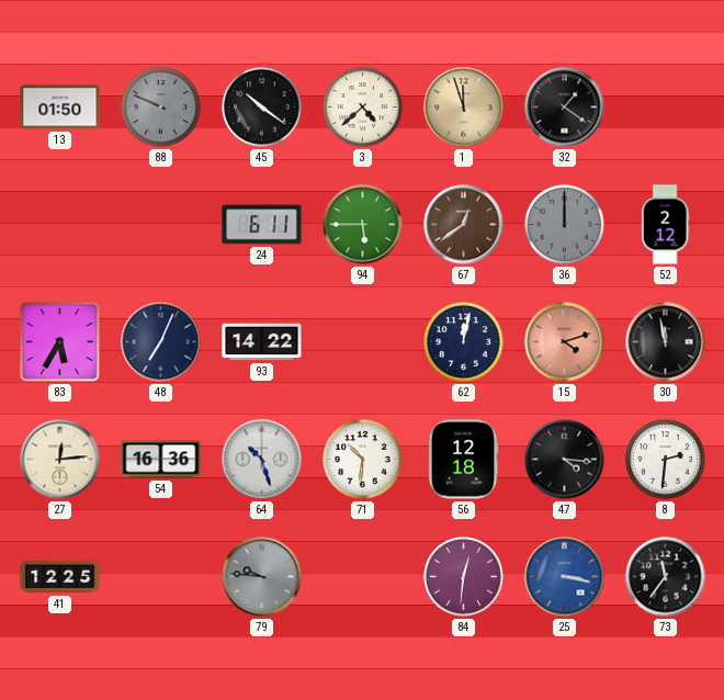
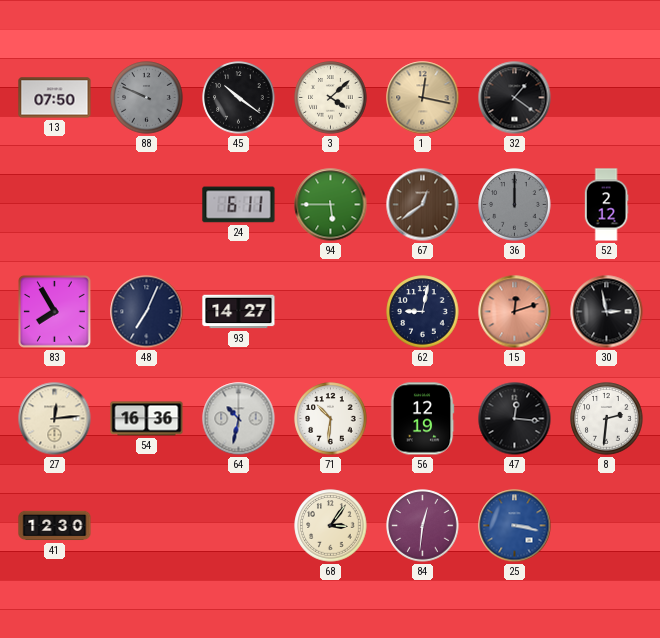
13: 01:50 -> 07:50
3: 4:38 -> 4:08
1: 11:57 -> 12:17
83: 5:35 -> 7:55
93: 14:22 -> 14:27
62: 12:02 -> 9:02
15: 4:12 -> 12:12
30: 11:58 -> 2:58
64: 10:27 -> 10:32
56: 12:18 -> 12:19
47: 4:16 -> 12:16
41: 12:25 -> 12:30
79: 9:46 -> none
68: none -> 3:06
73: 11:36 -> none
